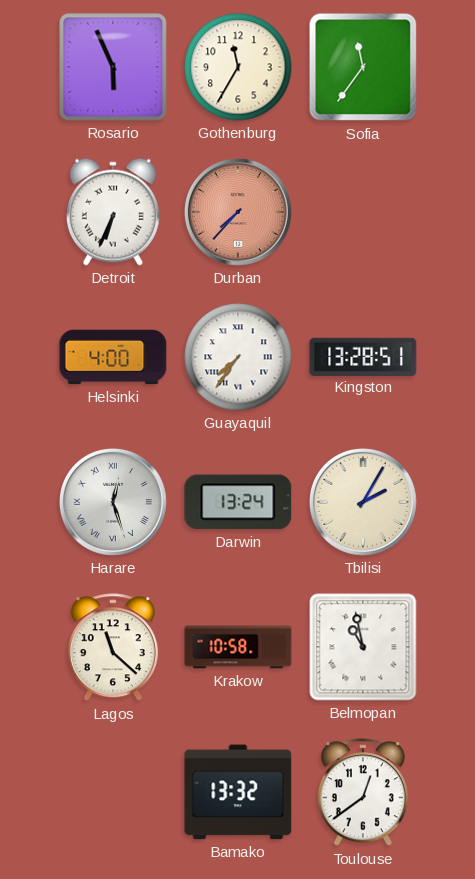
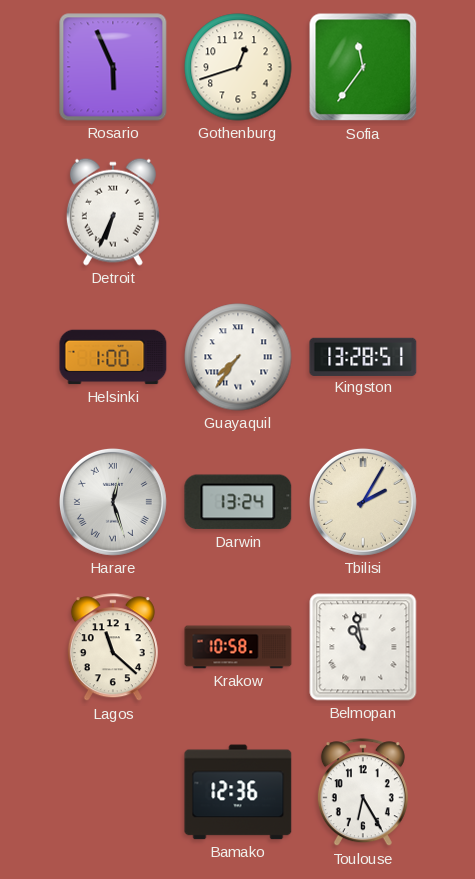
Gothenburg: 11:35 -> 12:42
Durban: 7:37 -> none
Helsinki: 4:00 -> 1:00
Bamako: 13:32 -> 12:36
Toulouse: 12:39 -> 6:25
